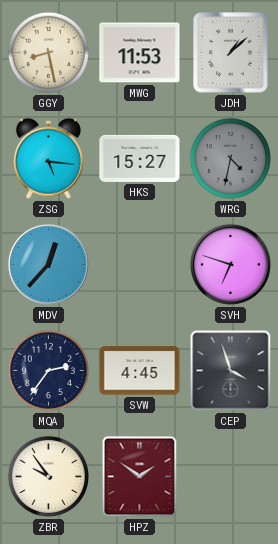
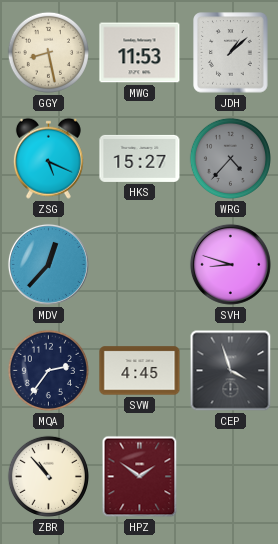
ZSG: 5:16 -> 5:19
WRG: 4:32 -> 4:37
SVH: 6:48 -> 8:48
ZBR: 9:54 -> 10:53
